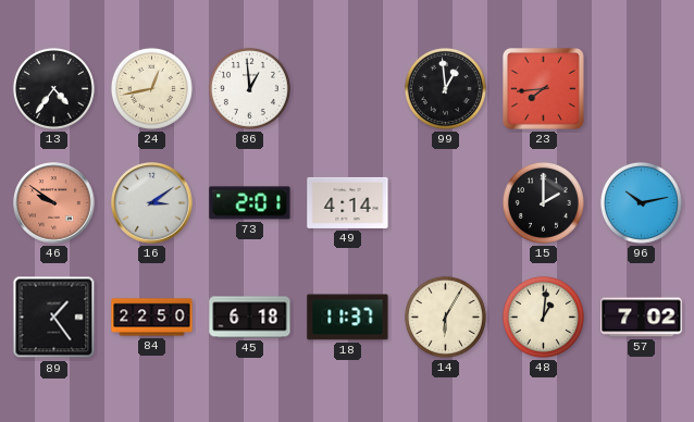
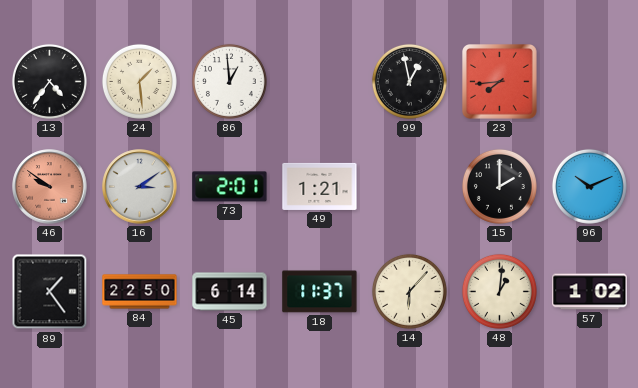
24: 12:43 -> 1:29
99: 12:59 -> 12:58
49: 4:14 -> 1:21
96: 10:13 -> 10:11
45: 6:18 -> 6:14
14: 6:05 -> 6:07
57: 7:02 -> 1:02
